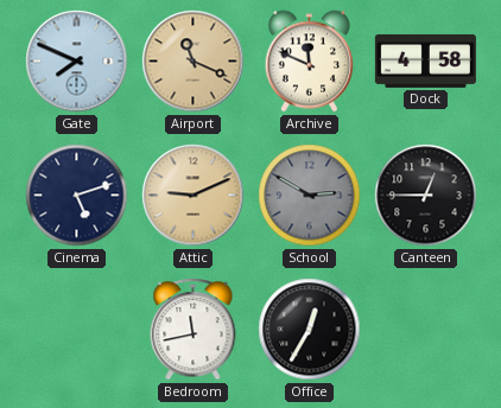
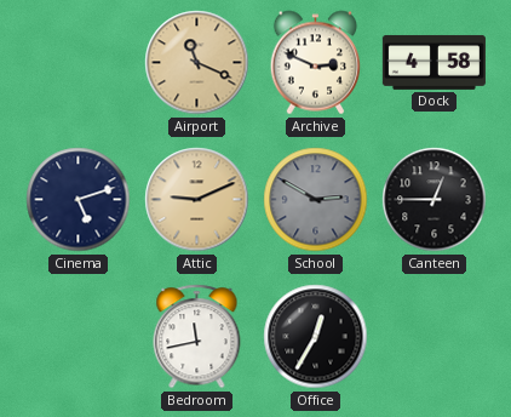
Gate: 7:49 -> none
Archive: 11:49 -> 2:49
